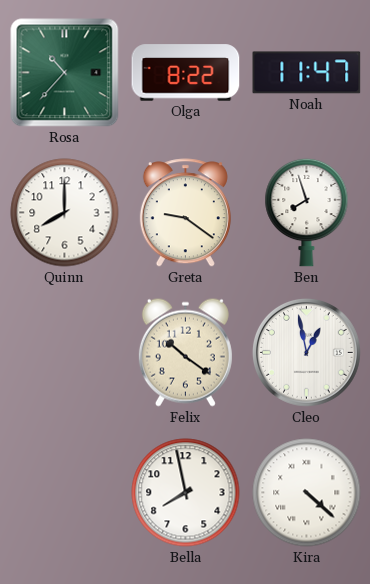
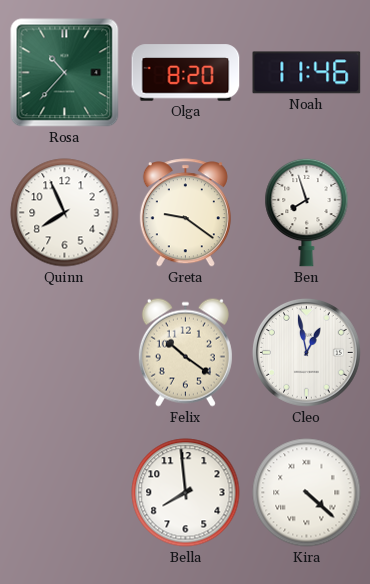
Olga: 8:22 -> 8:20
Noah: 11:47 -> 11:46
Quinn: 8:00 -> 7:56
Bella: 7:58 -> 7:59
